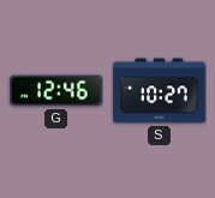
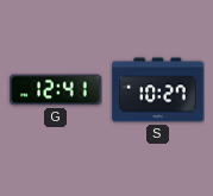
G: 12:46 -> 12:41
